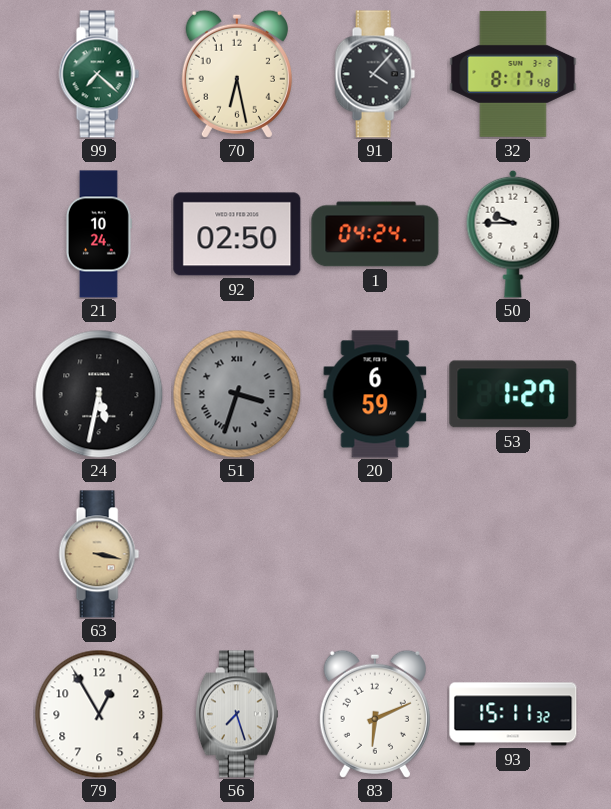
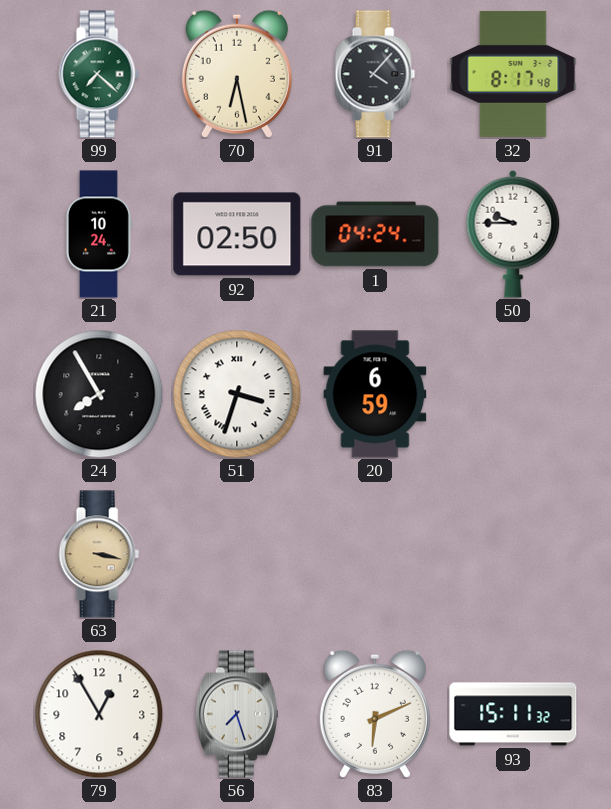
24: 5:32 -> 7:55
51 dial: grey -> white
53: 1:27 -> none
